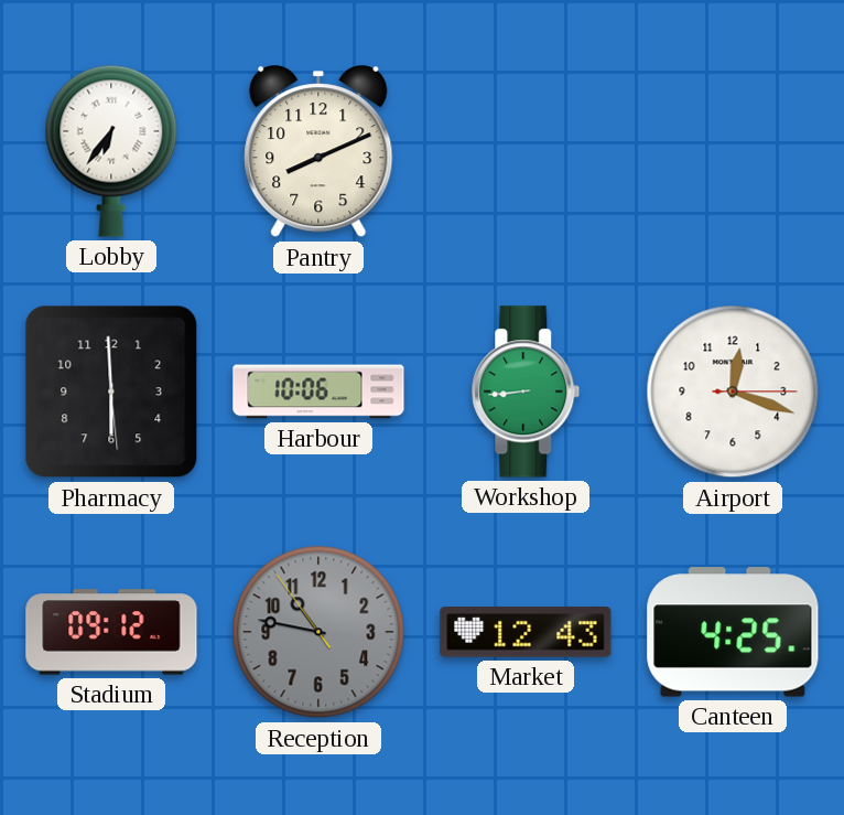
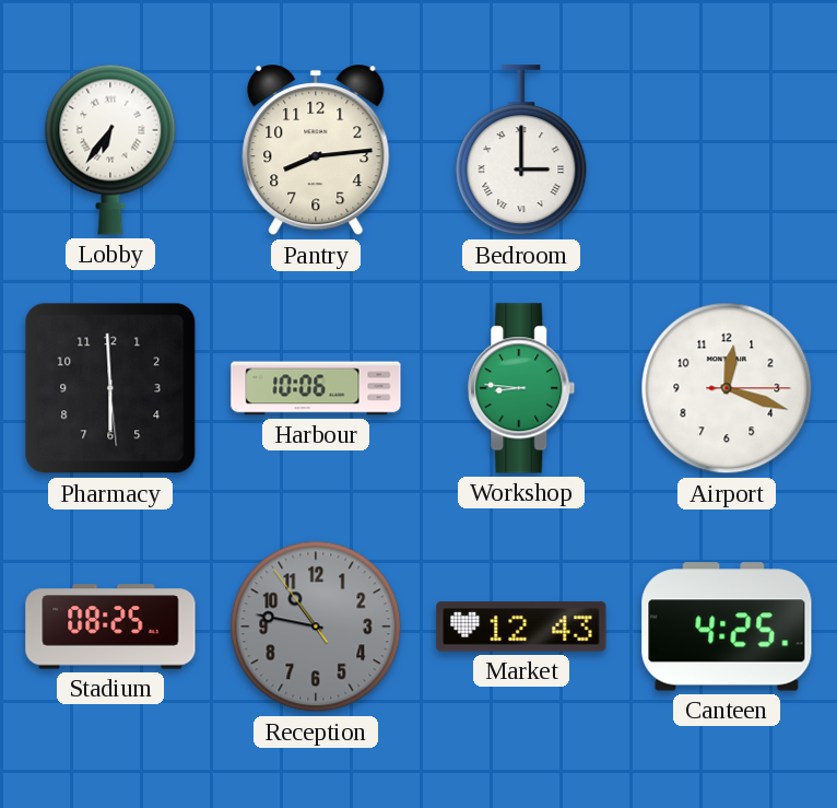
Pantry: 8:11 -> 8:14
Bedroom: none -> 3:00
Workshop: 8:44 -> 8:46
Stadium: 09:12 -> 08:25
